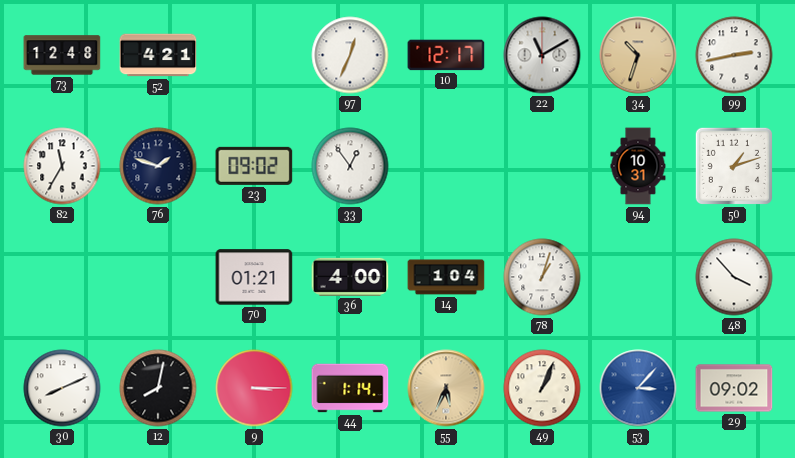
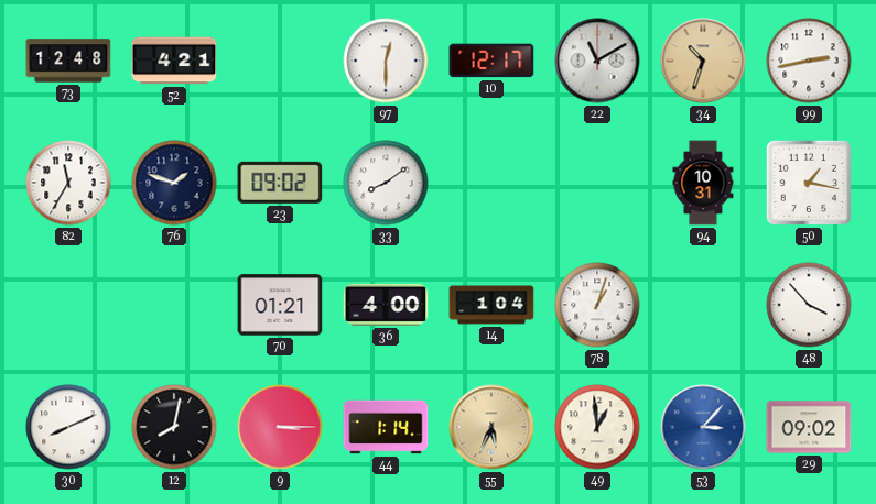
97: 12:34 -> 12:30
33: 12:54 -> 8:09
50: 1:12 -> 1:17
49: 1:04 -> 12:59
